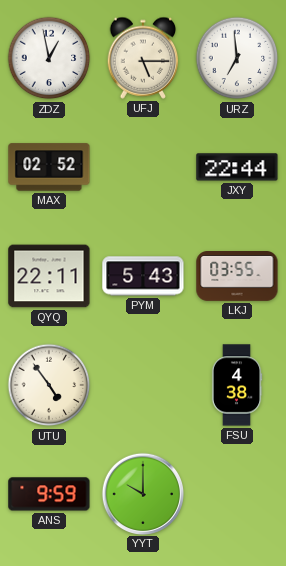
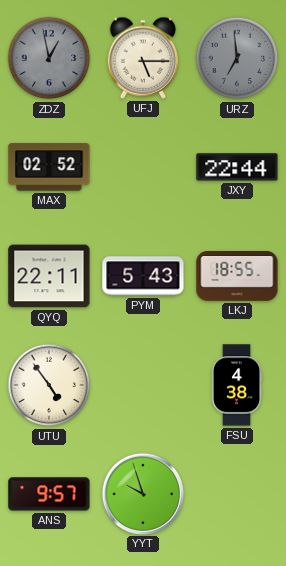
ZDZ dial: white -> grey
URZ dial: white -> grey
LKJ: 03:55 -> 18:55
ANS: 9:59 -> 9:57
YYT: 10:00 -> 9:57
